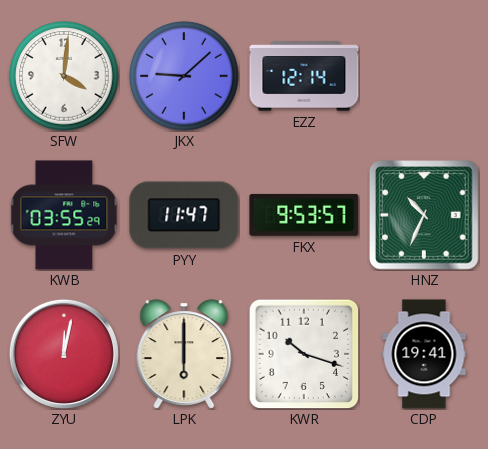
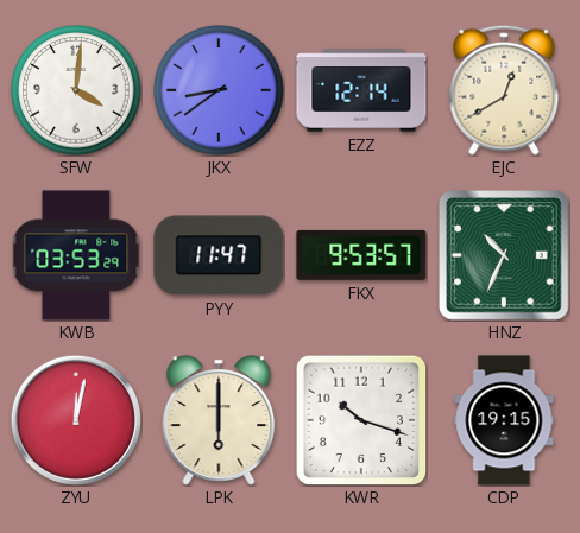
JKX: 9:08 -> 8:39
EJC: none -> 12:40
KWB: 03:55 -> 03:53
CDP: 19:41 -> 19:15
